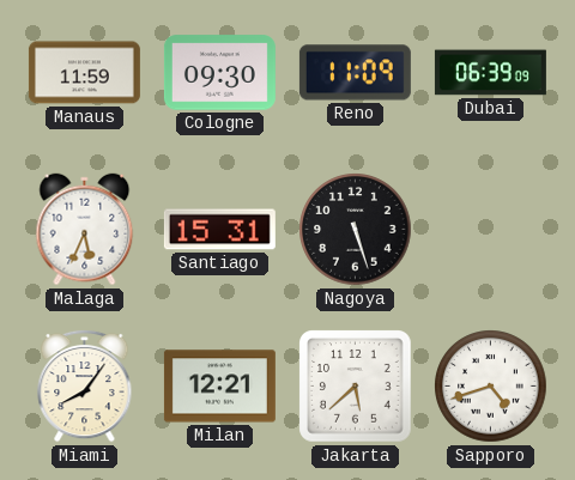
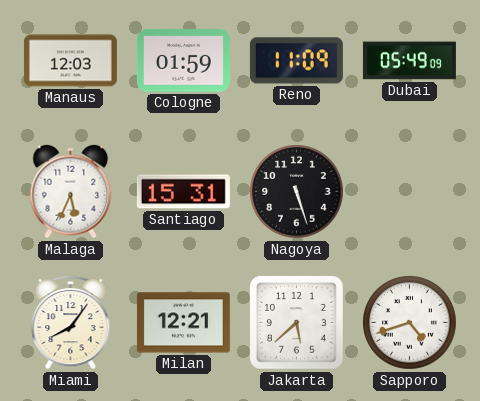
Manaus: 11:59 -> 12:03
Cologne: 09:30 -> 01:59
Dubai: 06:39 -> 05:49
